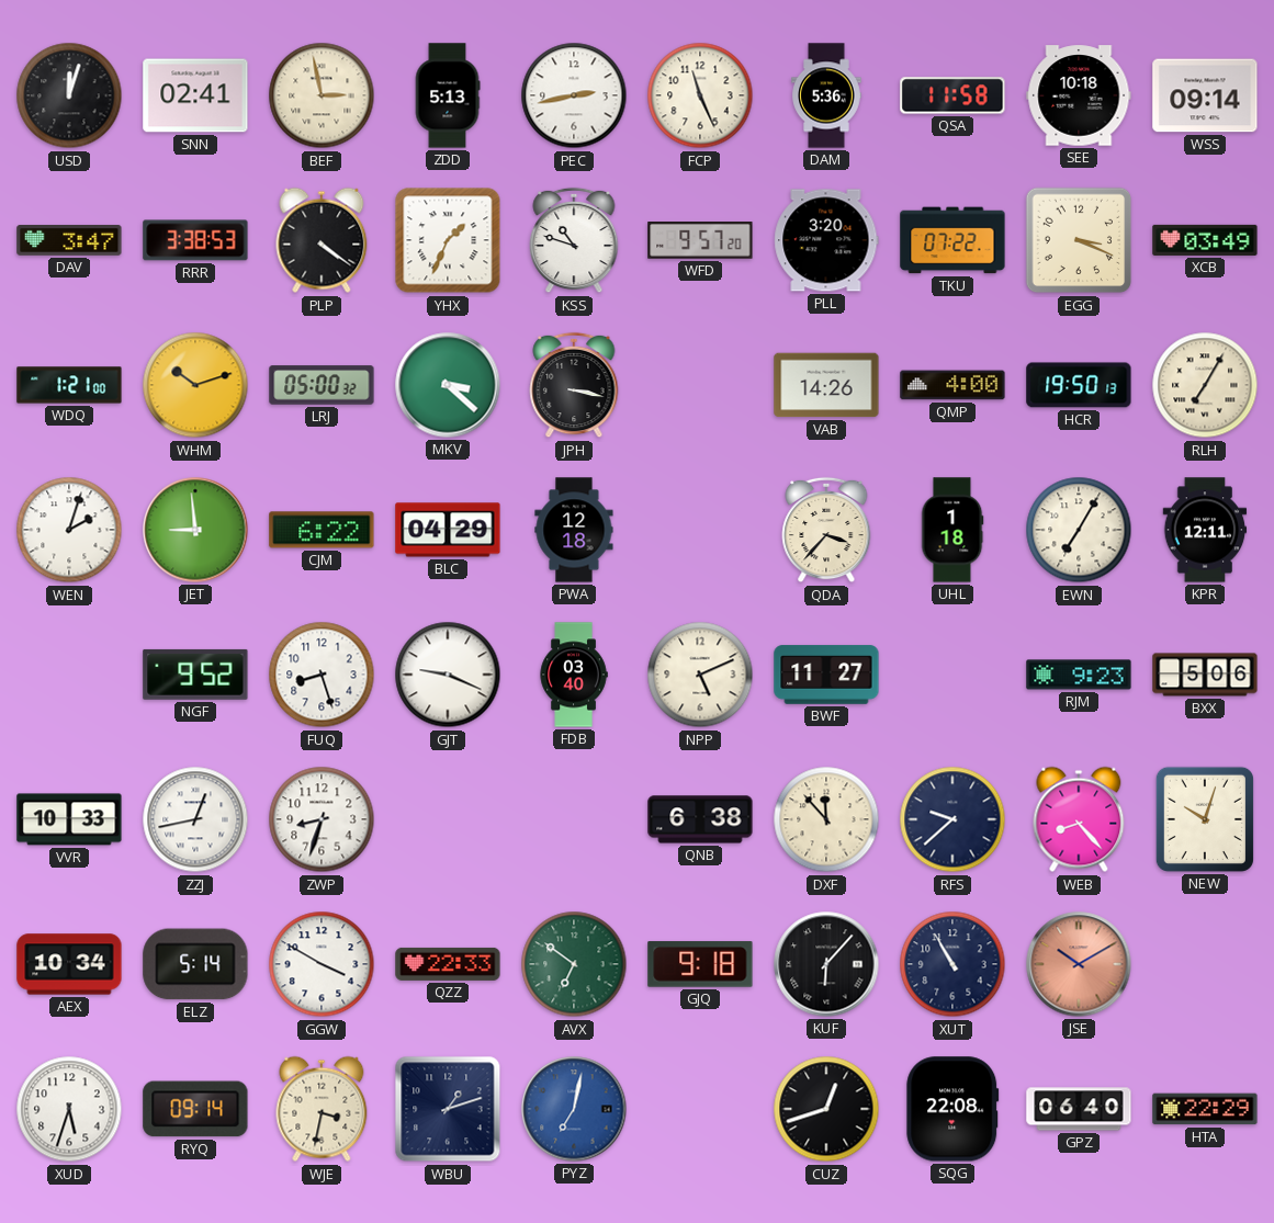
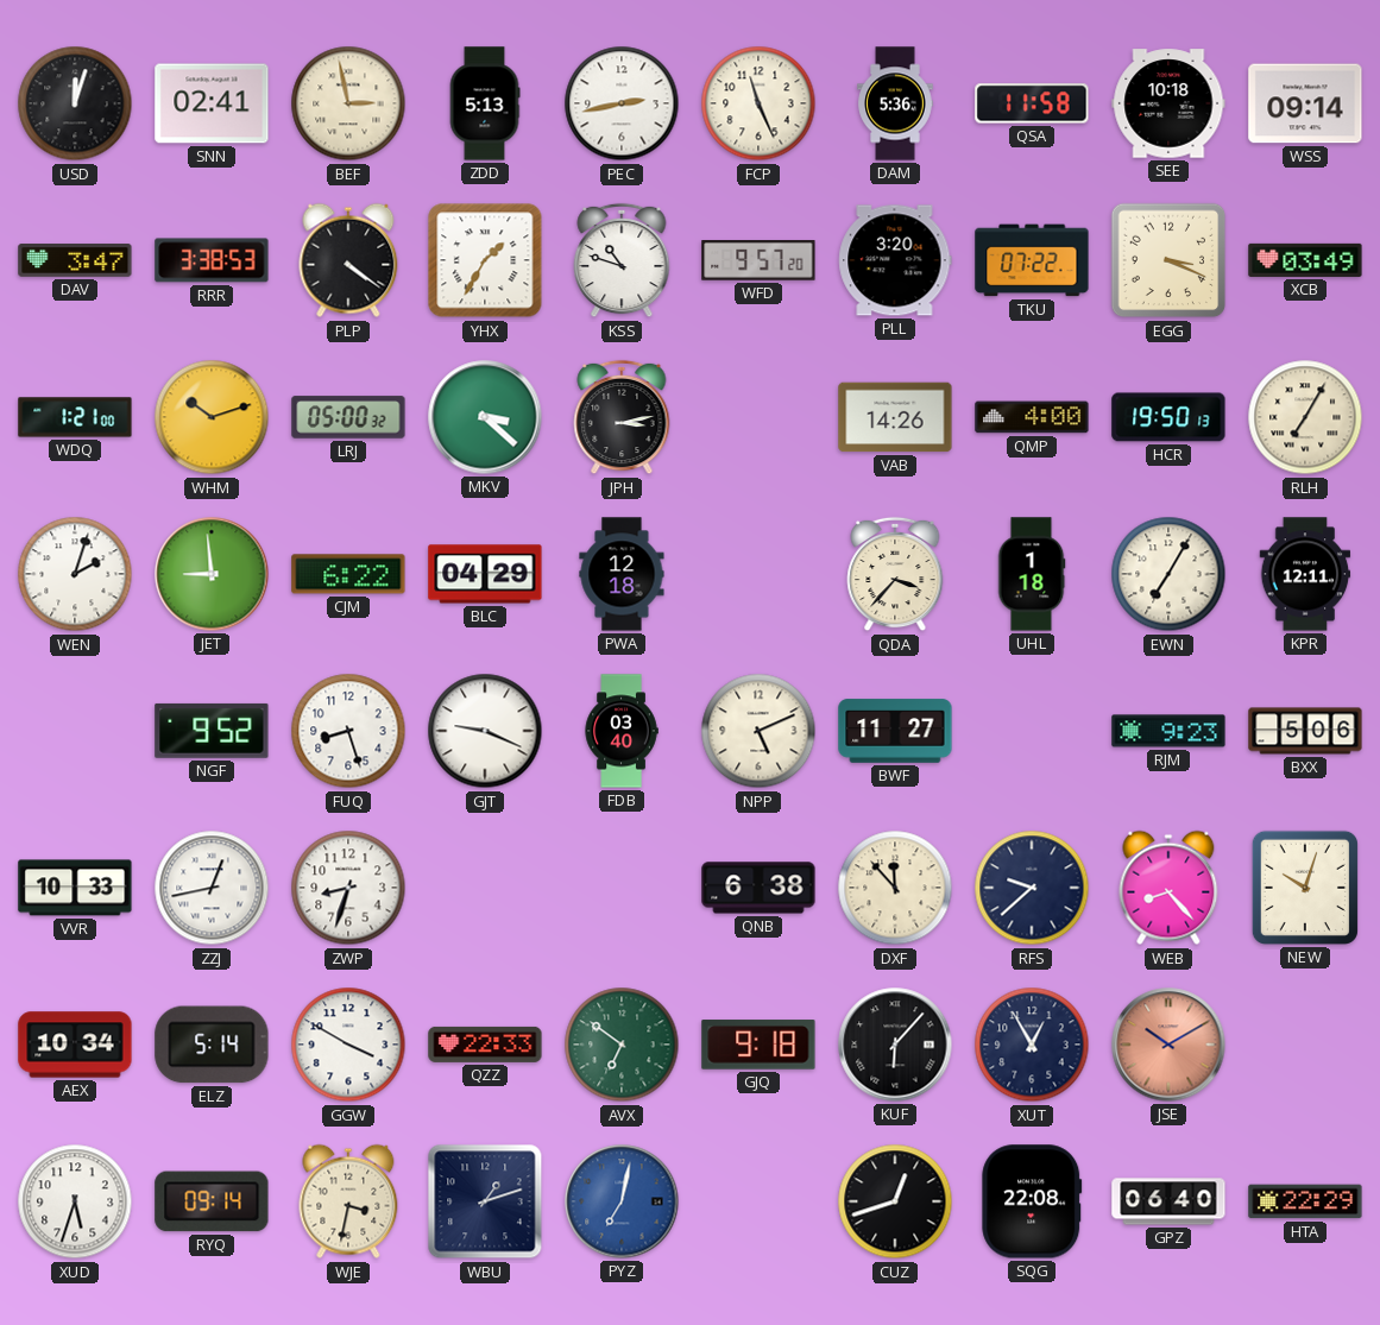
YHX: 1:34 -> 1:35
JPH: 3:17 -> 3:13
XUT: 10:55 -> 12:55
